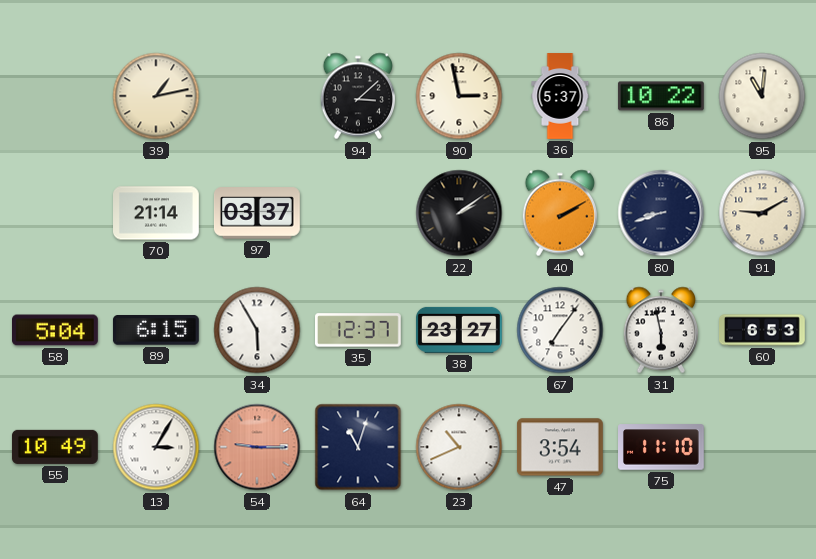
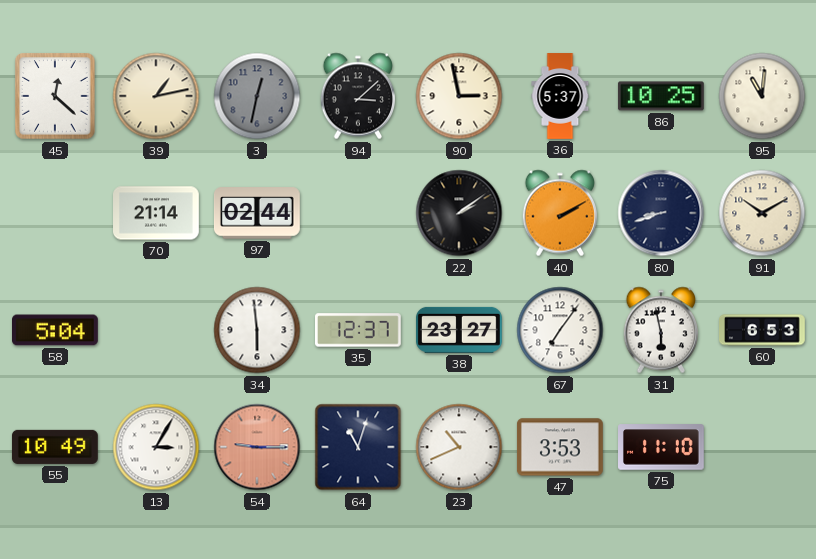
45: none -> 12:22
3: none -> 12:32
86: 10:22 -> 10:25
97: 03:37 -> 02:44
91: 9:10 -> 10:10
89: 6:15 -> none
34: 5:55 -> 5:59
47: 3:54 -> 3:53
